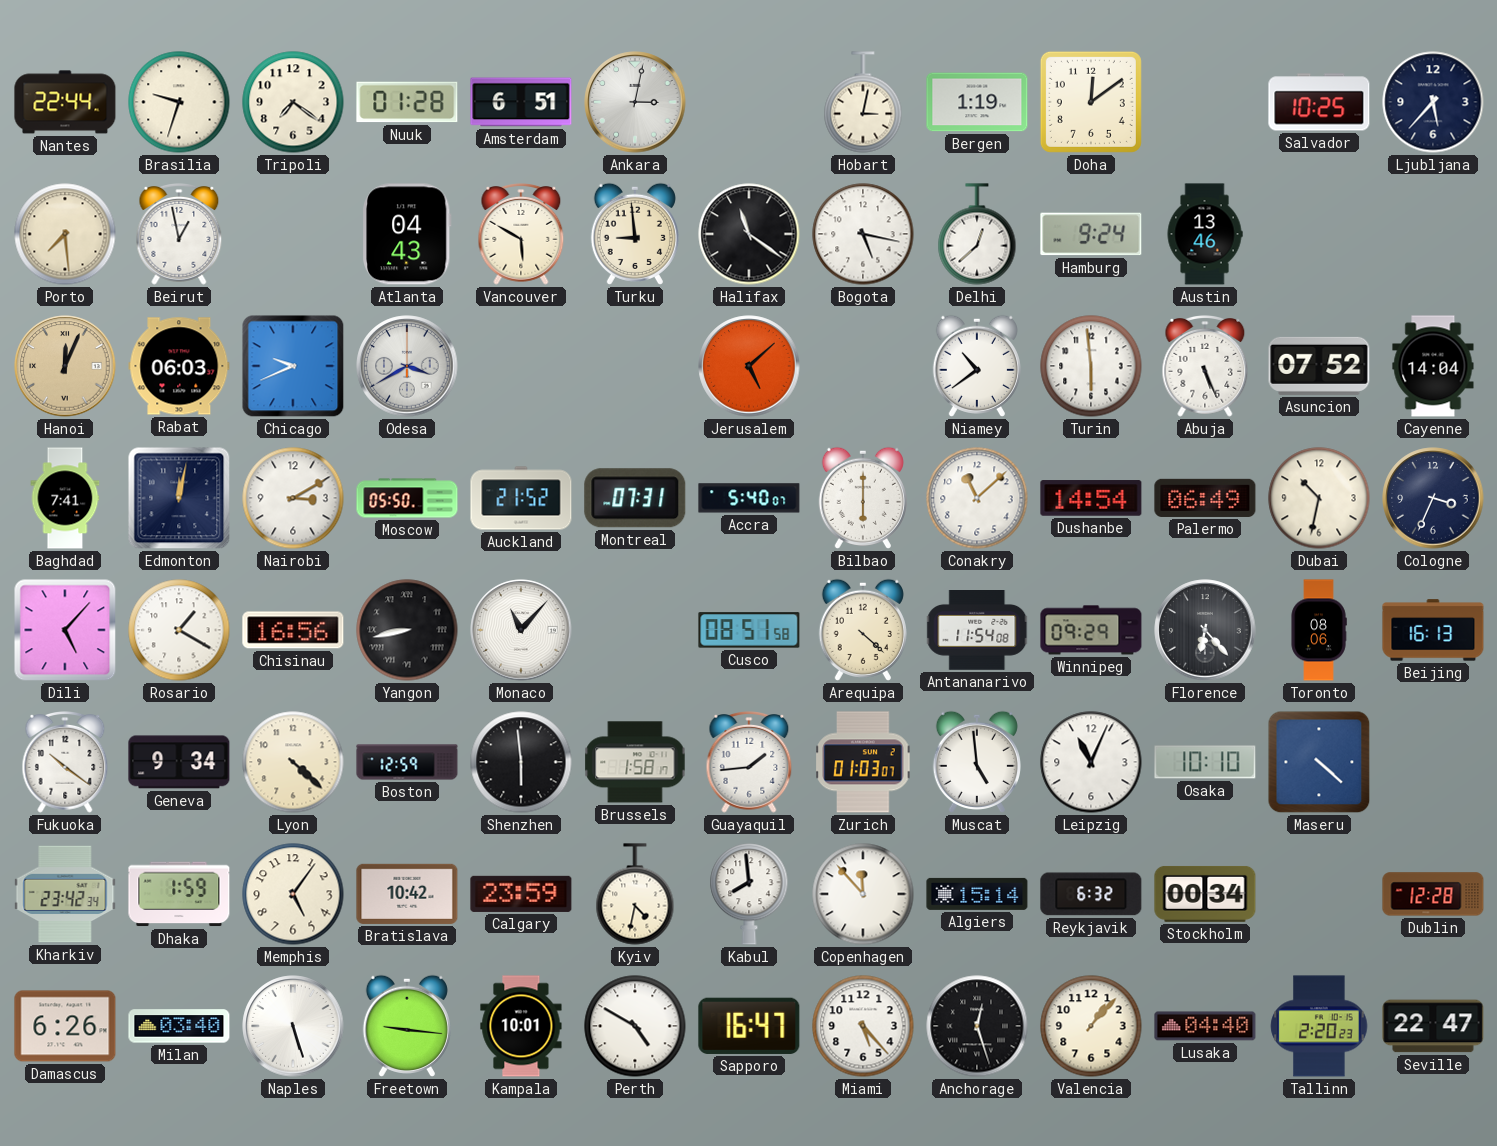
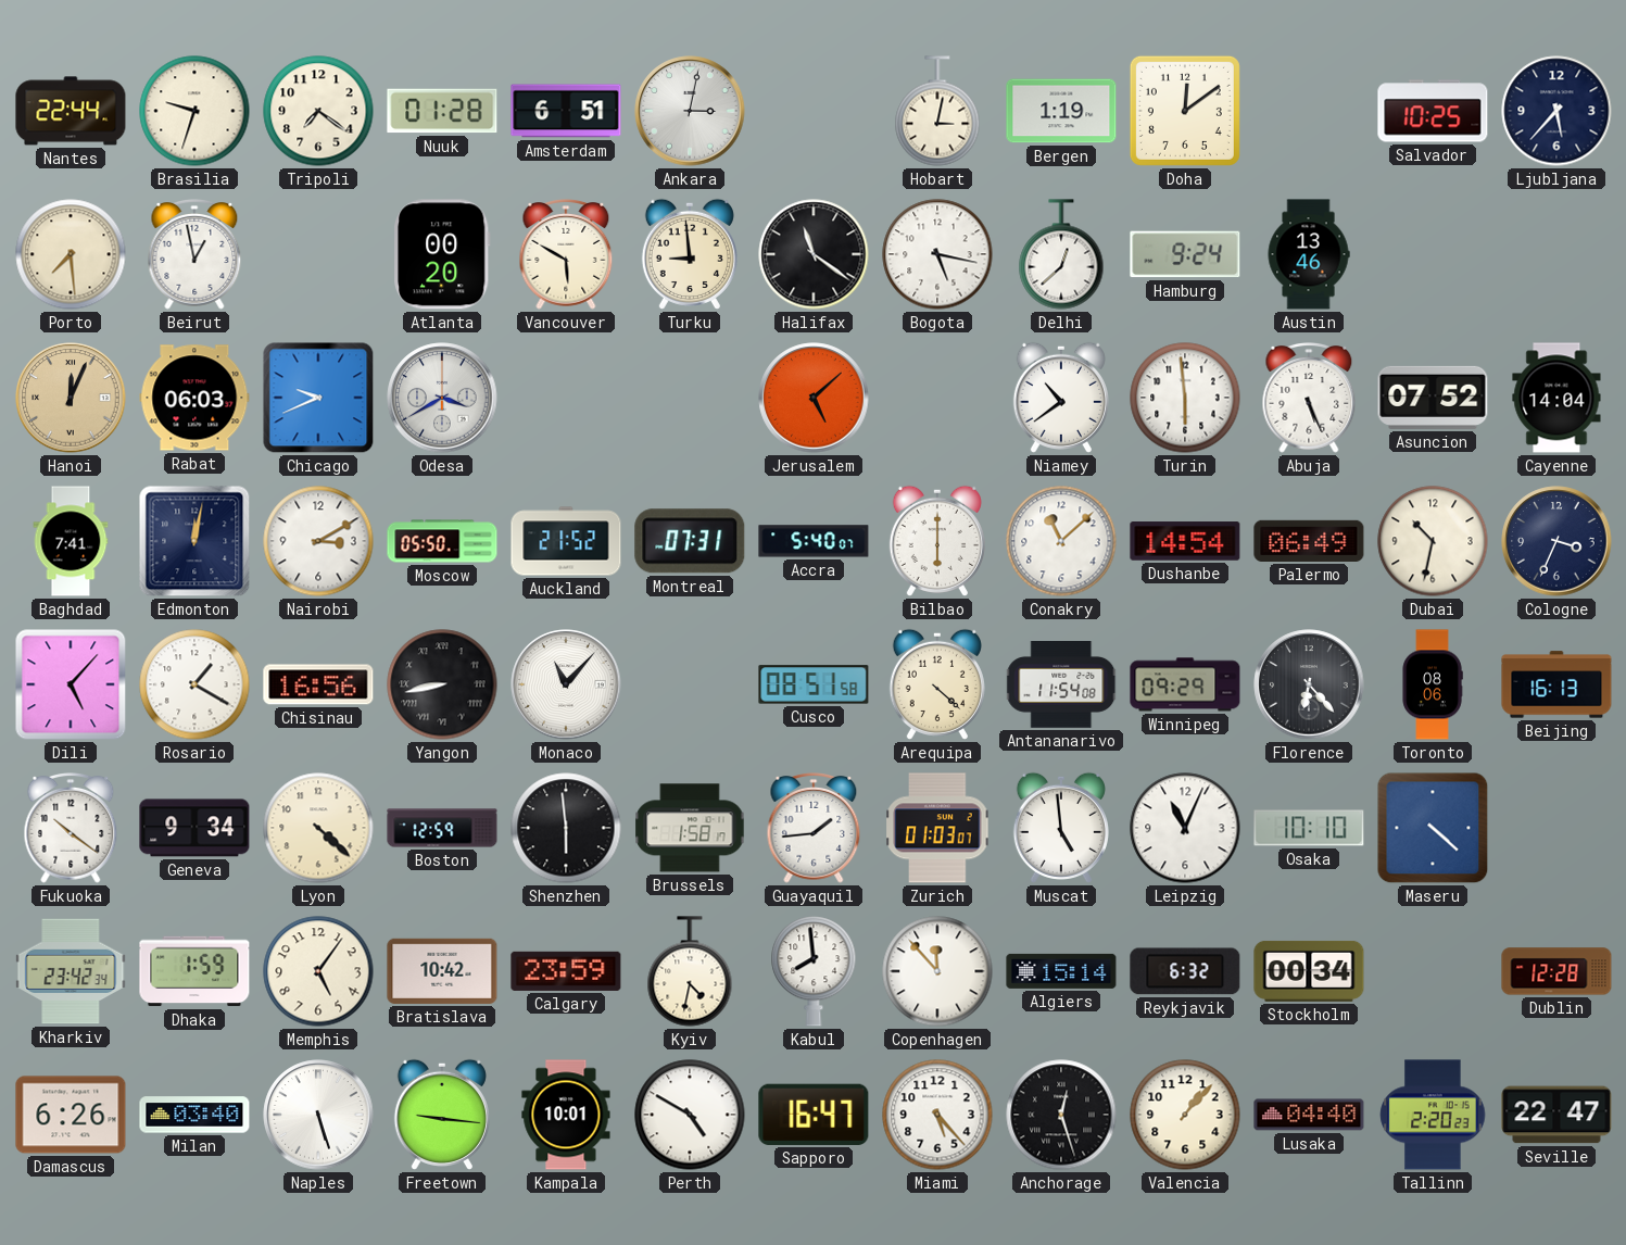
Atlanta: 04:43 -> 00:20
